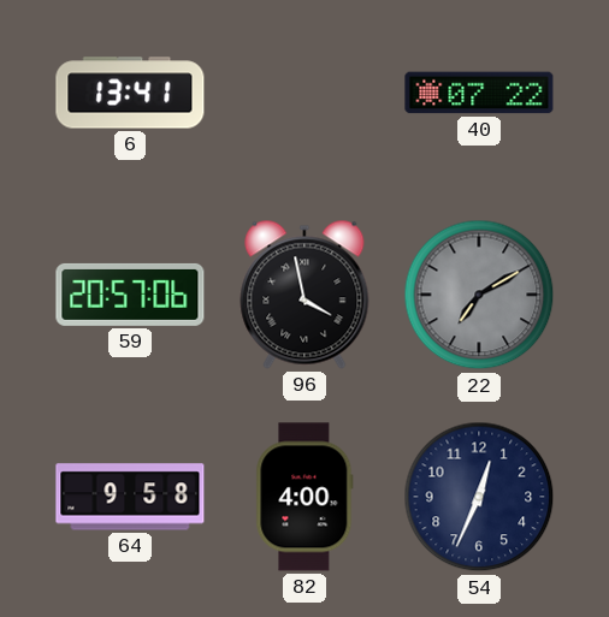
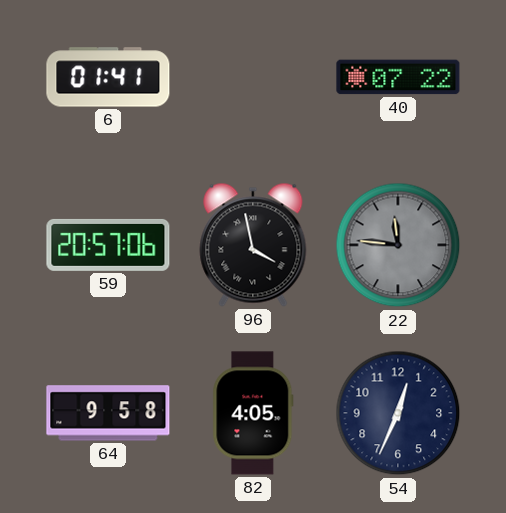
6: 13:41 -> 01:41
22: 7:10 -> 11:46
82: 4:00 -> 4:05
